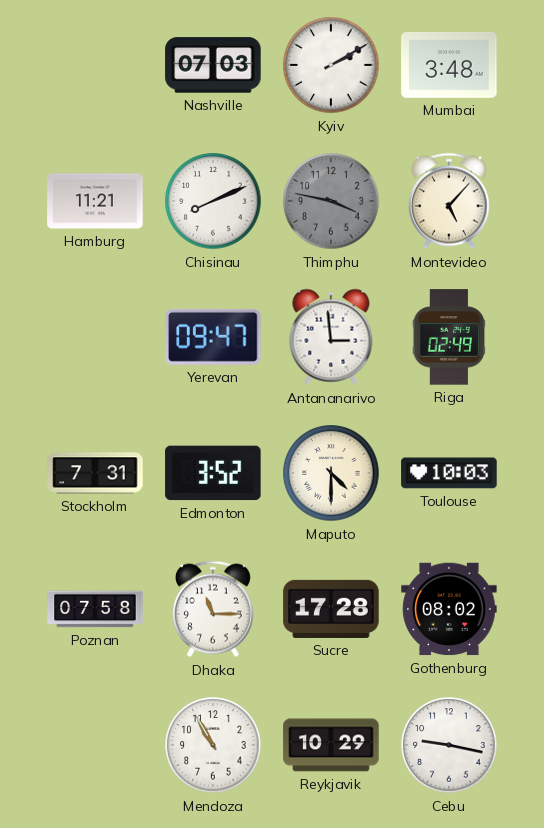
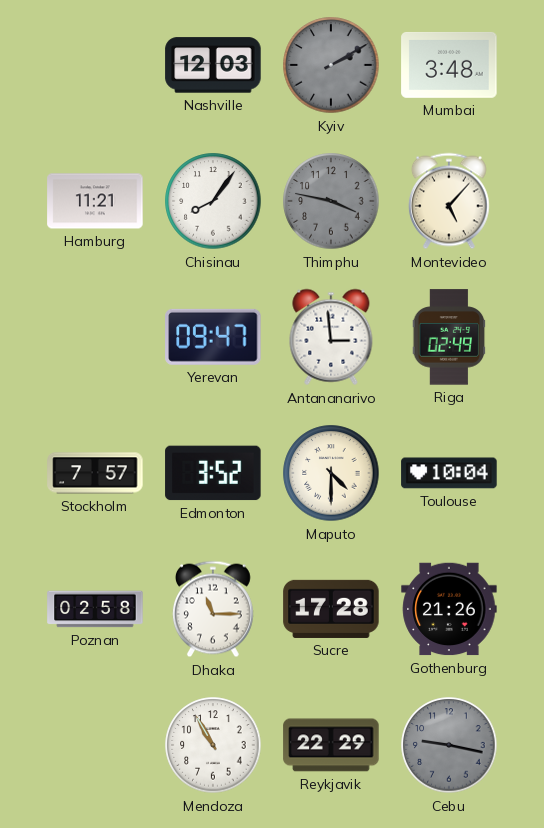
Nashville: 07:03 -> 12:03
Kyiv dial: white -> grey
Chisinau: 8:11 -> 8:06
Stockholm: 7:31 -> 7:57
Toulouse: 10:03 -> 10:04
Poznan: 07:58 -> 02:58
Gothenburg: 08:02 -> 21:26
Reykjavik: 10:29 -> 22:29
Cebu dial: white -> grey
